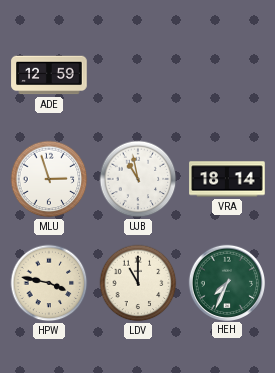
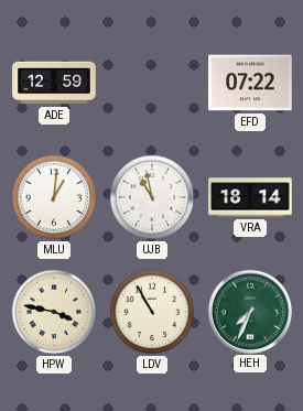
EFD: none -> 07:22
MLU: 2:57 -> 1:01
LDV: 11:00 -> 10:55
